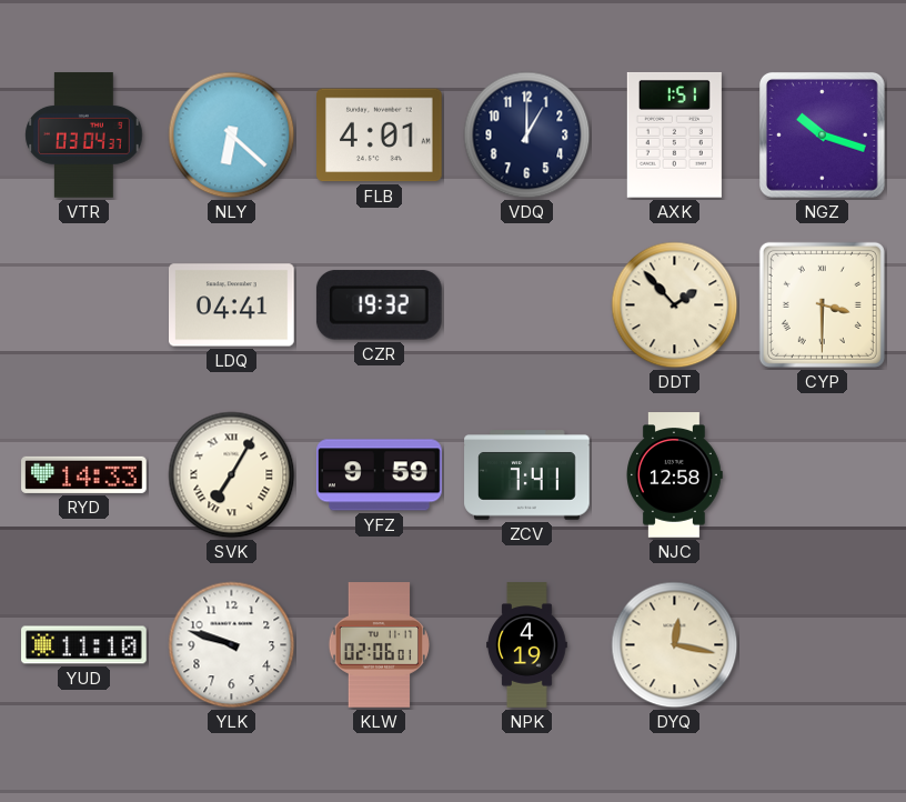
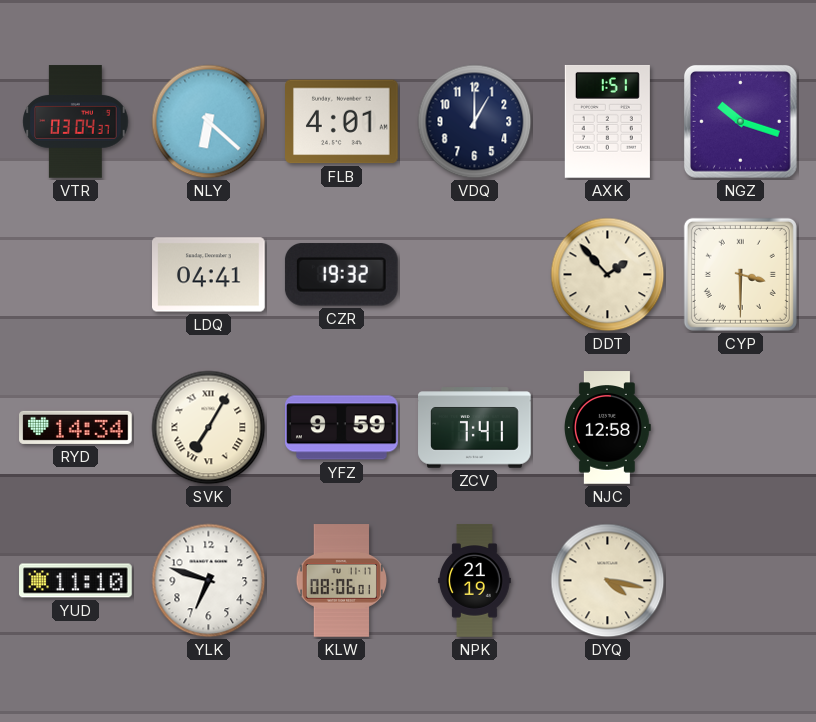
RYD: 14:33 -> 14:34
YLK: 9:48 -> 6:48
KLW: 02:06 -> 08:06
NPK: 4:19 -> 21:19
DYQ: 12:17 -> 4:17
